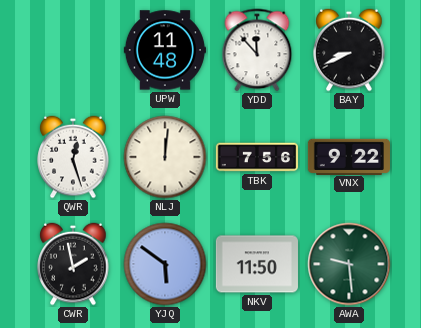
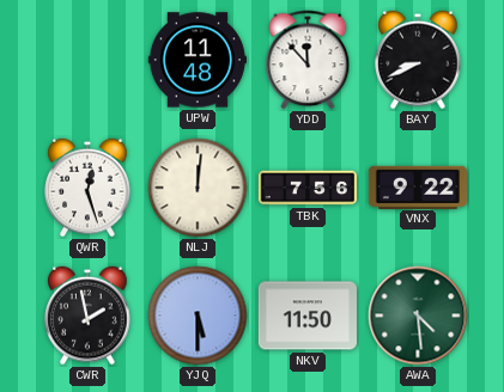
YJQ: 5:51 -> 5:30
AWA: 9:29 -> 4:29
